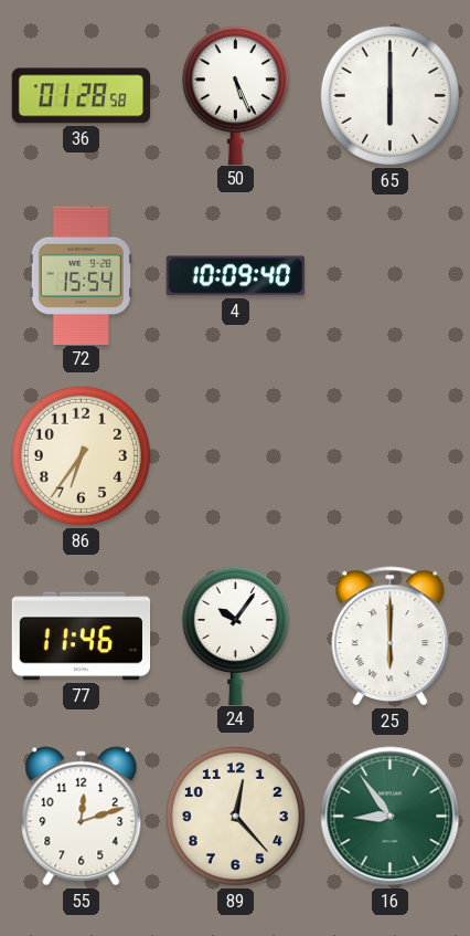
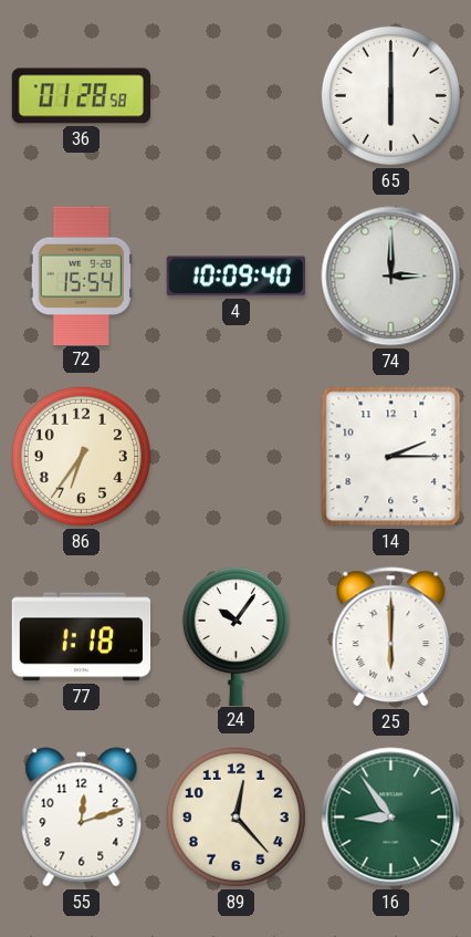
50: 5:26 -> none
74: none -> 3:00
14: none -> 2:15
77: 11:46 -> 1:18
